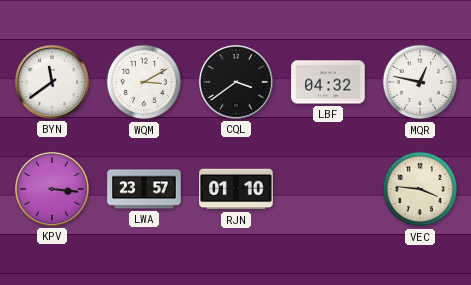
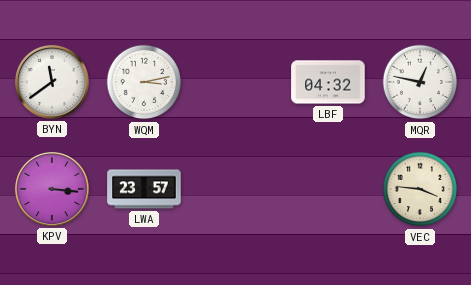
WQM: 3:10 -> 3:13
CQL: 3:39 -> none
RJN: 01:10 -> none
